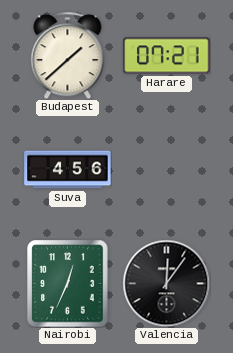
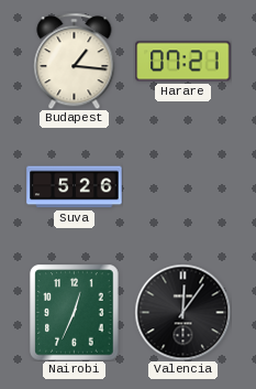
Budapest: 1:38 -> 1:16
Suva: 4:56 -> 5:26
